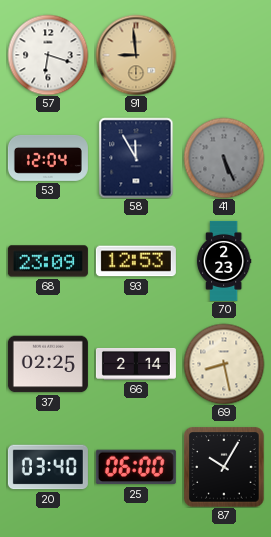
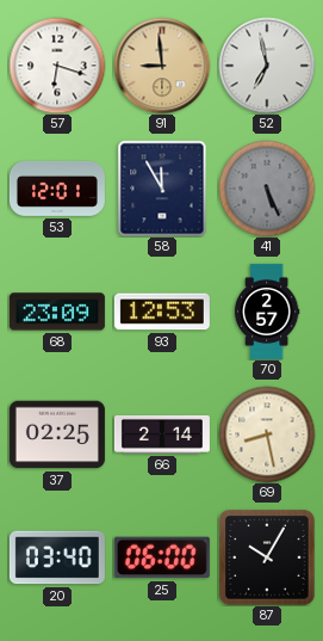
52: none -> 6:58
53: 12:04 -> 12:01
70: 2:23 -> 2:57
